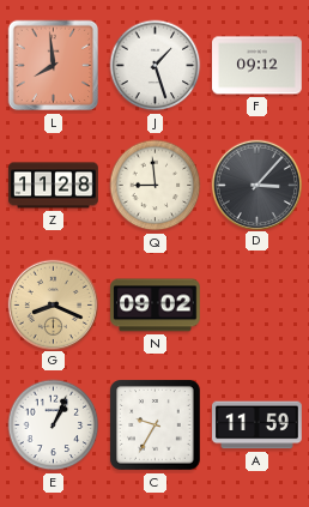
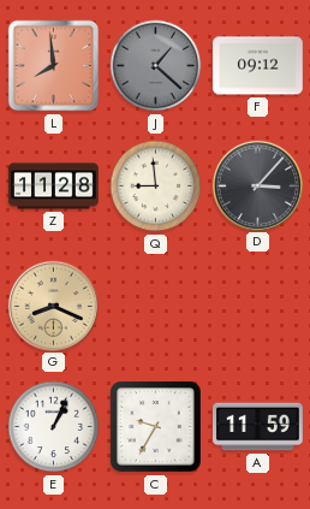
J: 1:27 -> 1:22
J dial: white -> grey
N: 09:02 -> none
